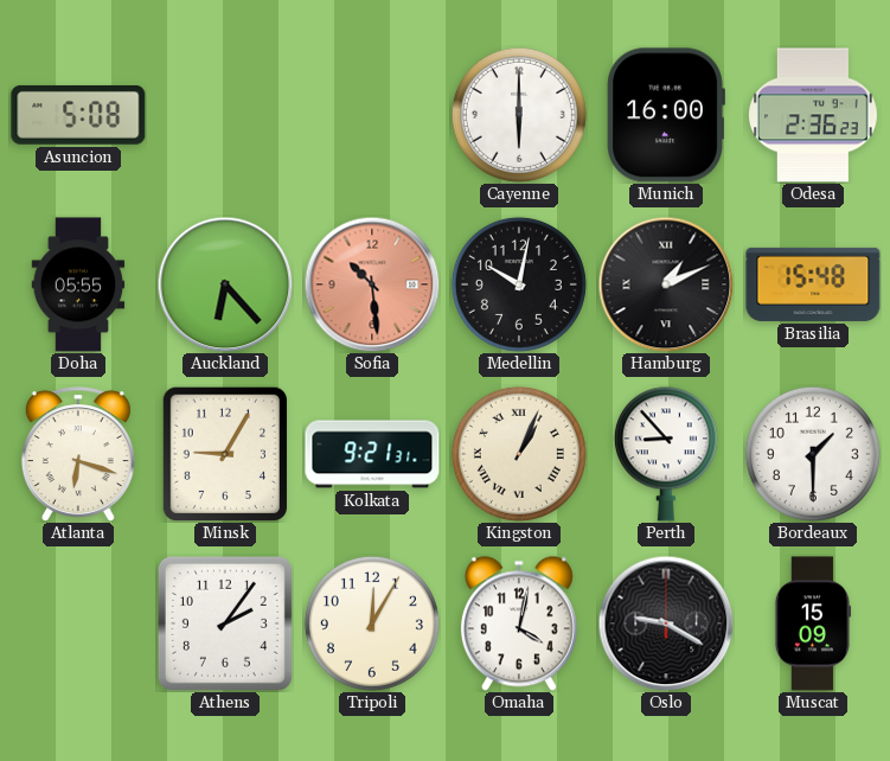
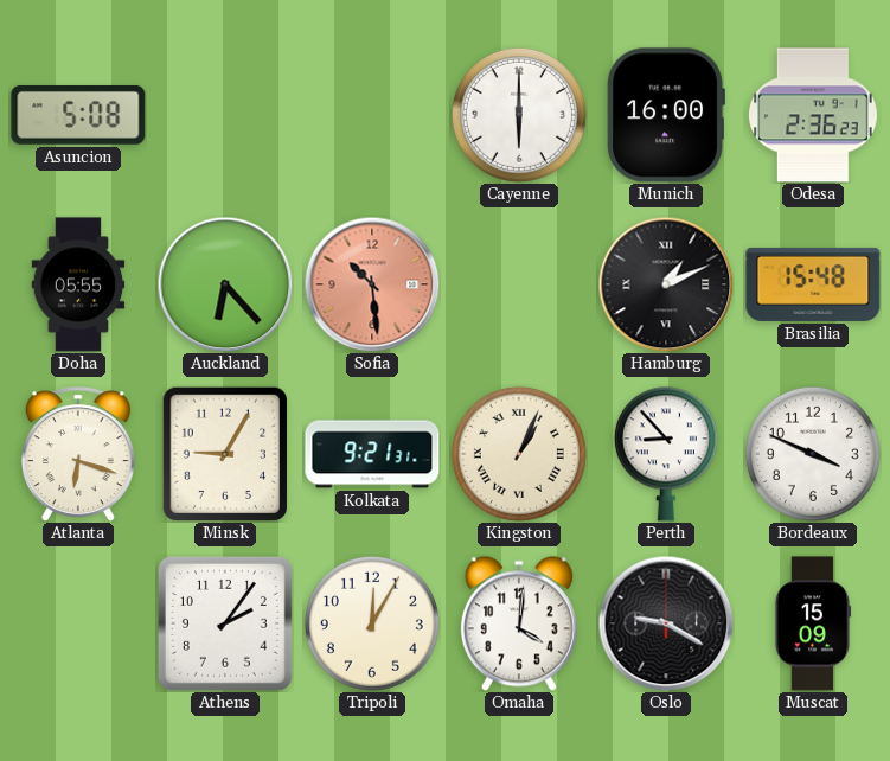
Medellin: 10:02 -> none
Bordeaux: 1:30 -> 3:49
Omaha: 4:02 -> 4:01
